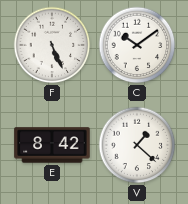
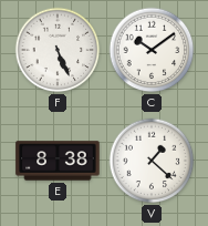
E: 8:42 -> 8:38
